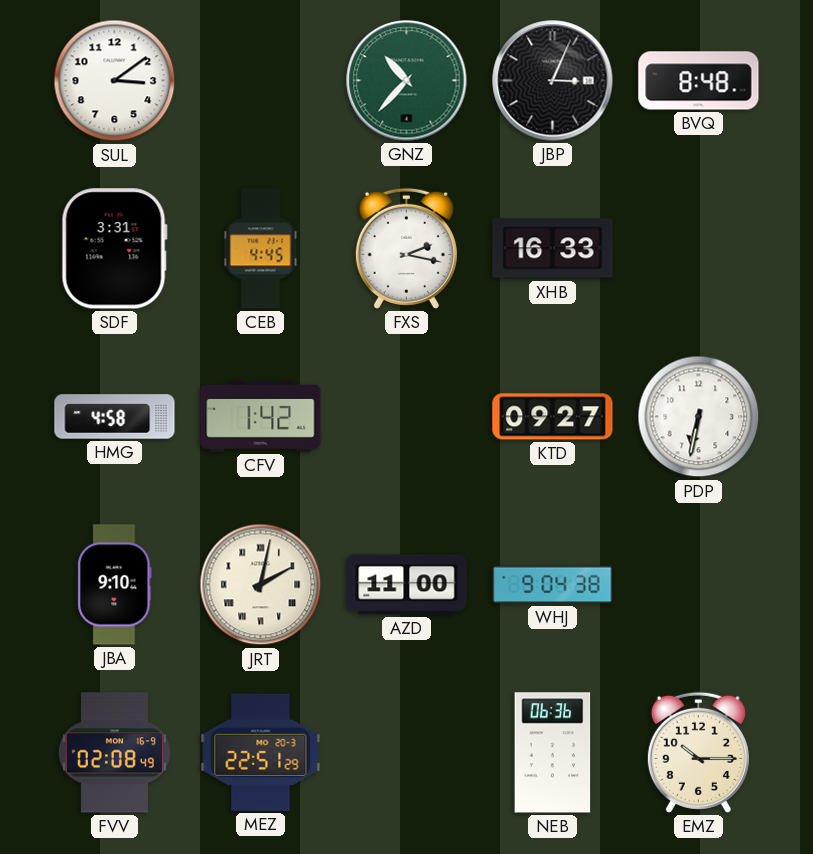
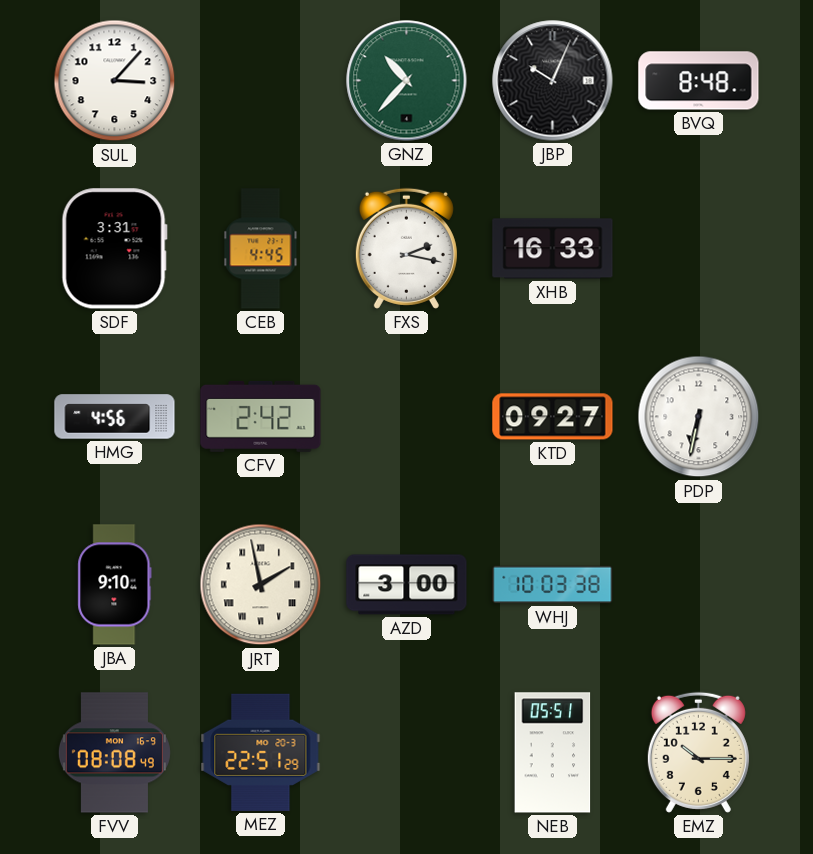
SUL: 3:09 -> 3:07
JBP: 3:04 -> 10:04
HMG: 4:58 -> 4:56
CFV: 1:42 -> 2:42
JRT: 2:02 -> 1:58
AZD: 11:00 -> 3:00
WHJ: 9:04 -> 10:03
FVV: 02:08 -> 08:08
NEB: 06:36 -> 05:51
